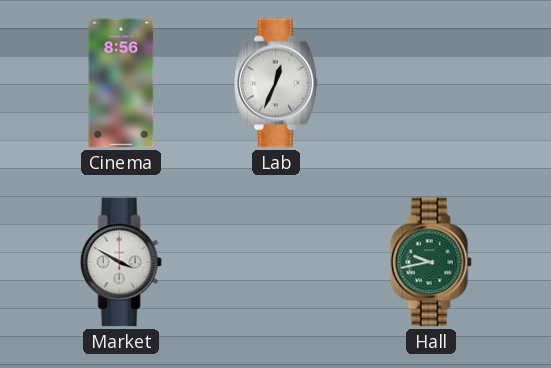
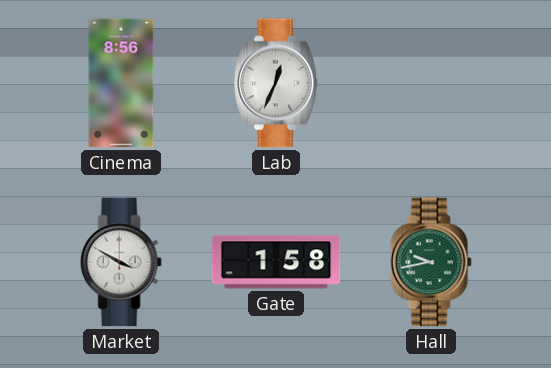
Gate: none -> 1:58
